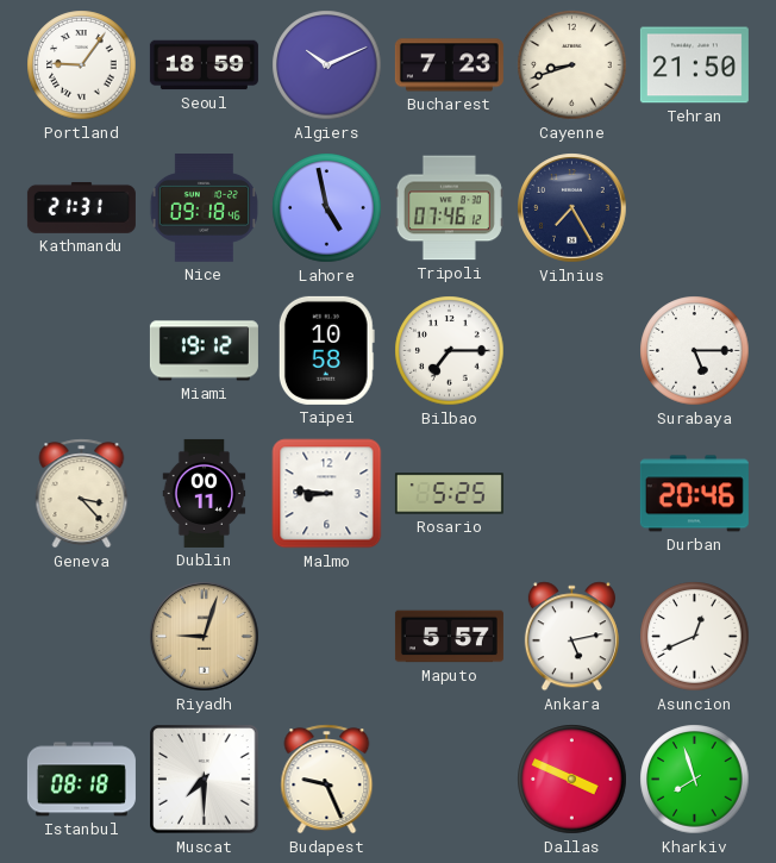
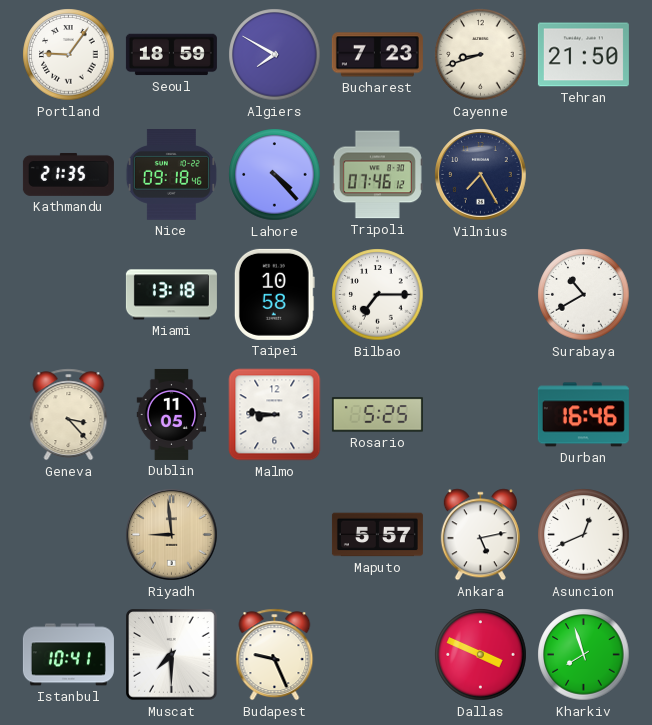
Algiers: 10:11 -> 7:50
Kathmandu: 21:31 -> 21:35
Lahore: 4:58 -> 4:23
Miami: 19:12 -> 13:18
Surabaya: 5:15 -> 10:40
Dublin: 00:11 -> 11:05
Durban: 20:46 -> 16:46
Riyadh: 9:03 -> 8:59
Istanbul: 08:18 -> 10:41
